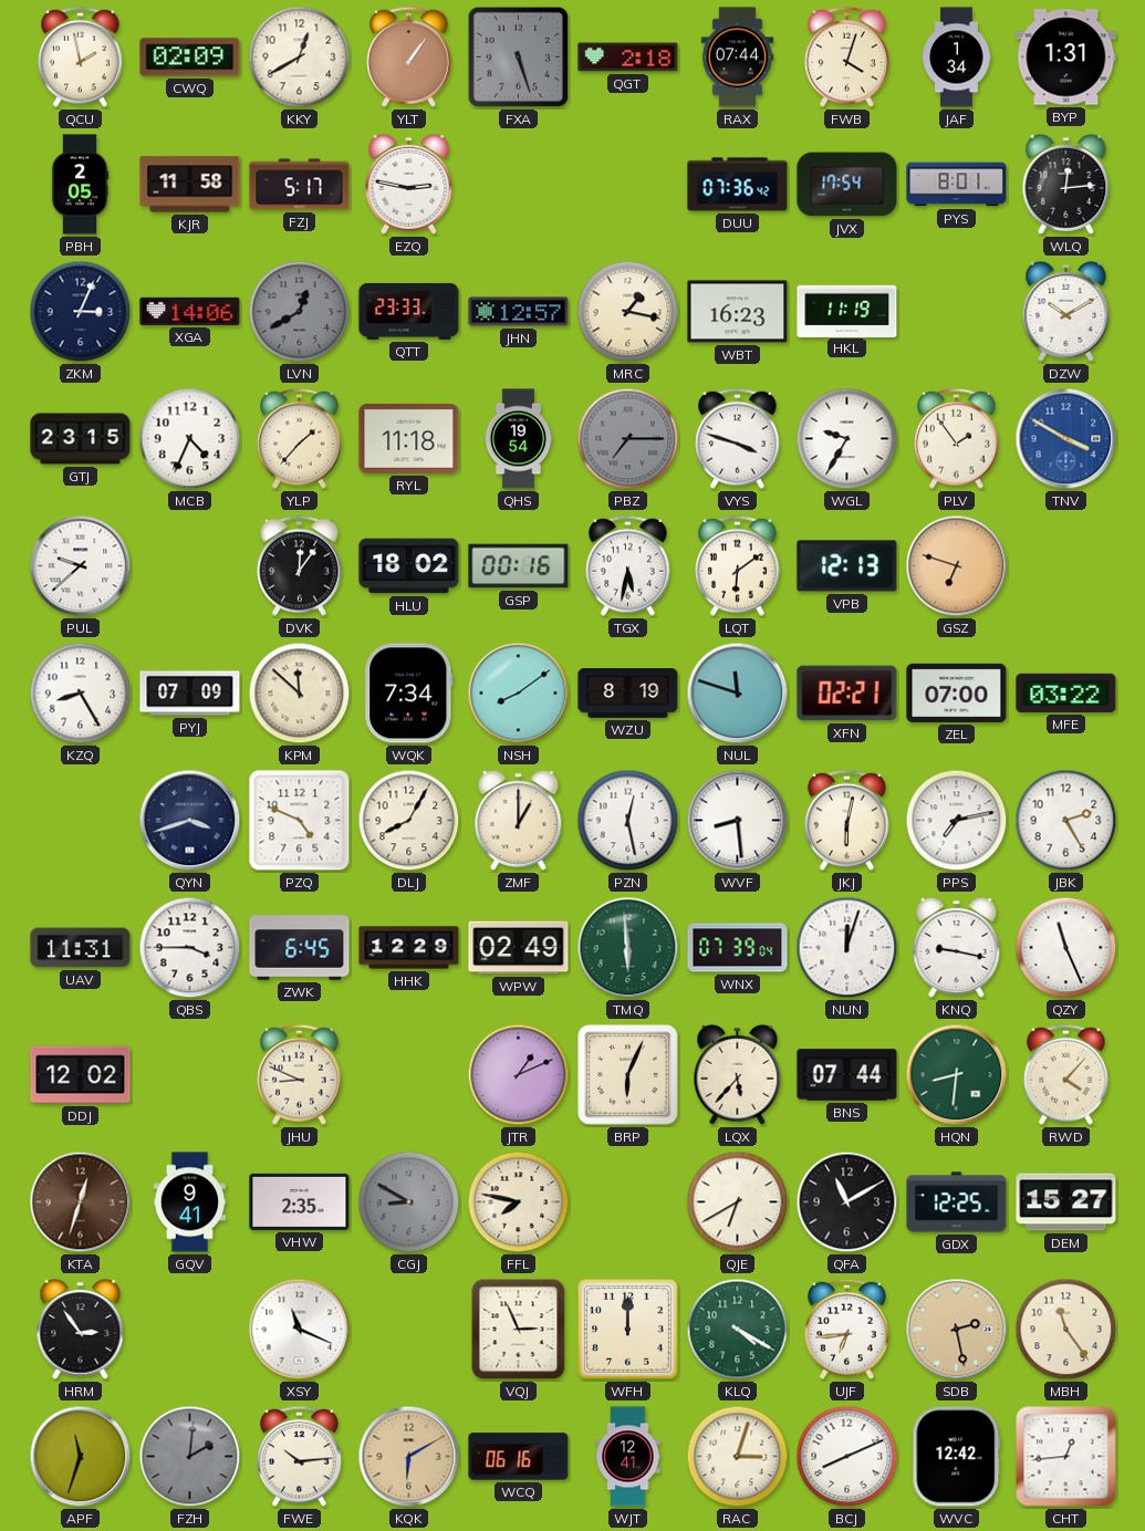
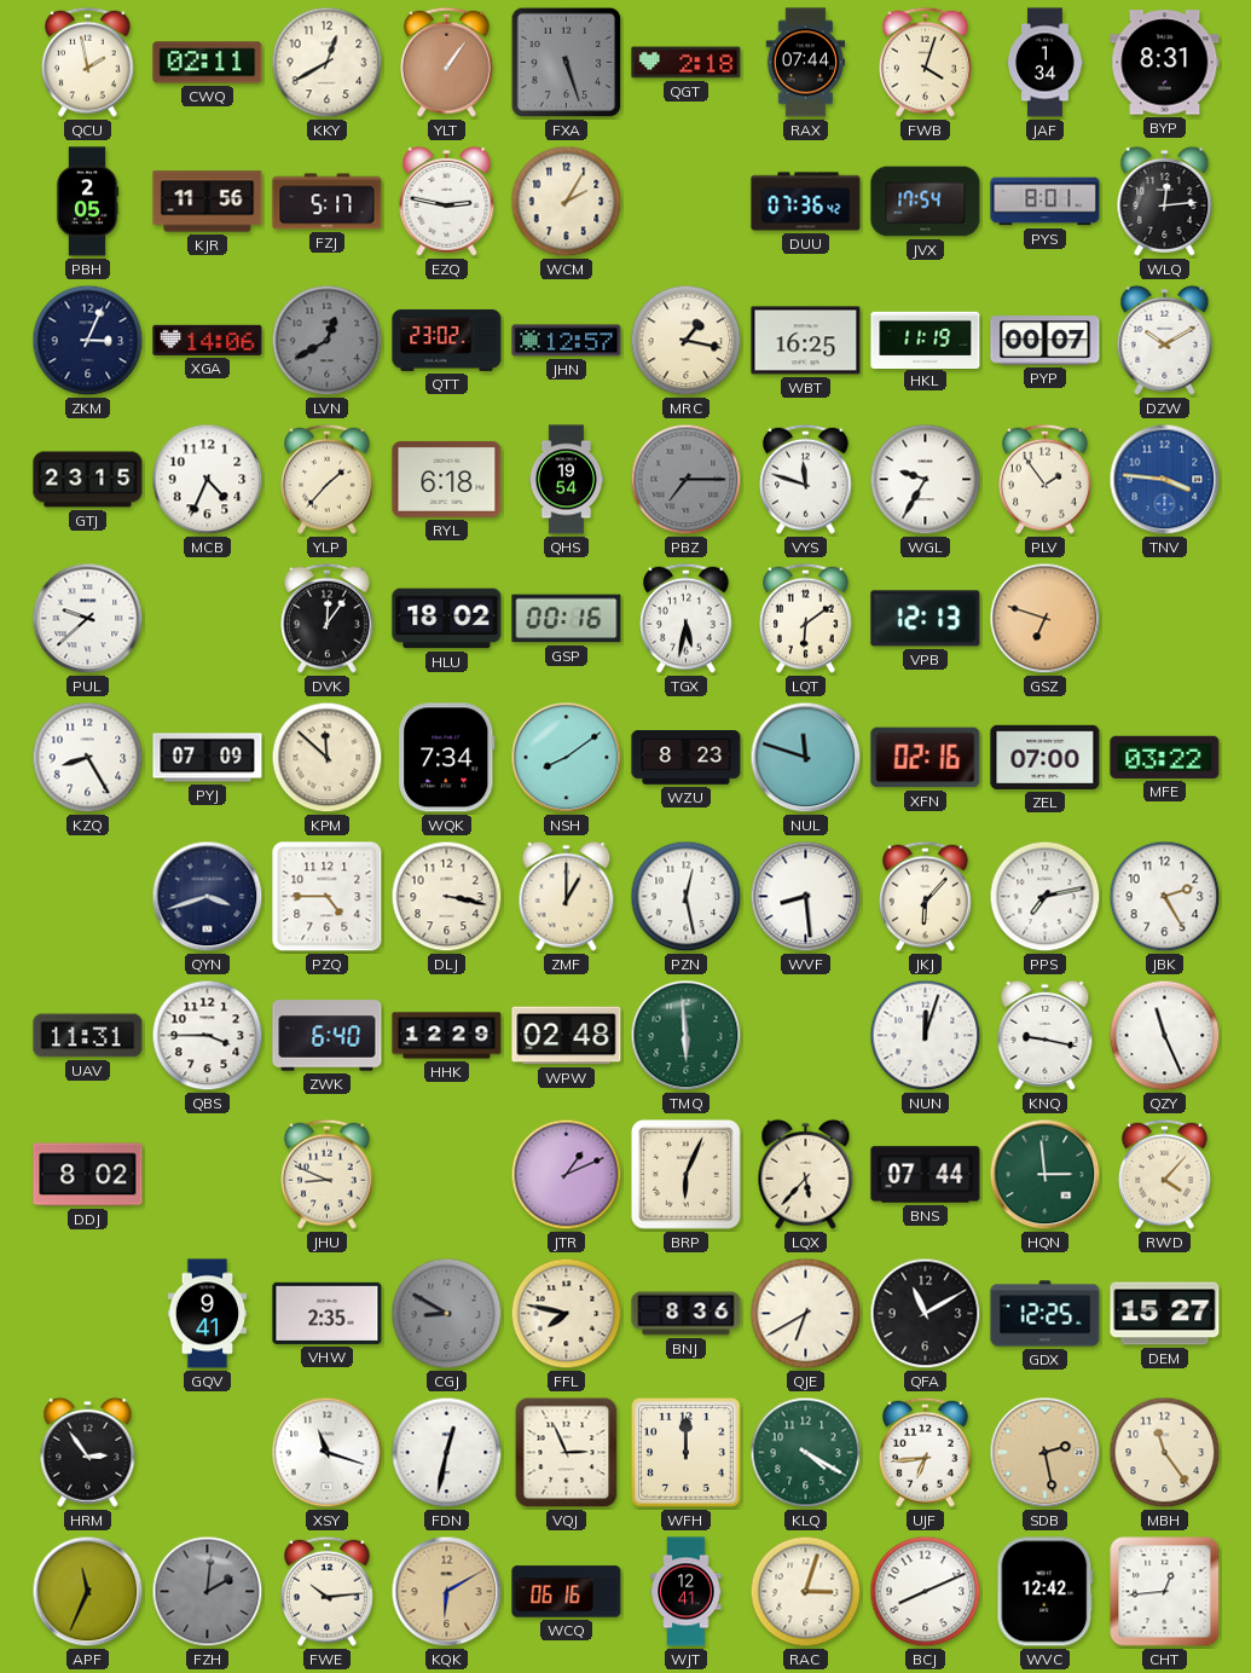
CWQ: 02:09 -> 02:11
BYP: 1:31 -> 8:31
KJR: 11:58 -> 11:56
WCM: none -> 2:05
QTT: 23:33 -> 23:02
WBT: 16:23 -> 16:25
PYP: none -> 00:07
RYL: 11:18 -> 6:18
VYS: 3:48 -> 11:48
TNV: 3:50 -> 3:46
WZU: 8:19 -> 8:23
XFN: 02:21 -> 02:16
PZQ: 4:49 -> 4:45
DLJ: 8:05 -> 3:17
JKJ: 6:02 -> 6:07
ZWK: 6:45 -> 6:40
WPW: 02:49 -> 02:48
WNX: 07:39 -> none
DDJ: 12:02 -> 8:02
HQN: 8:31 -> 2:59
KTA: 12:33 -> none
BNJ: none -> 8:36
XSY: 11:19 -> 11:18
FDN: none -> 12:32
APF: 11:33 -> 11:34
